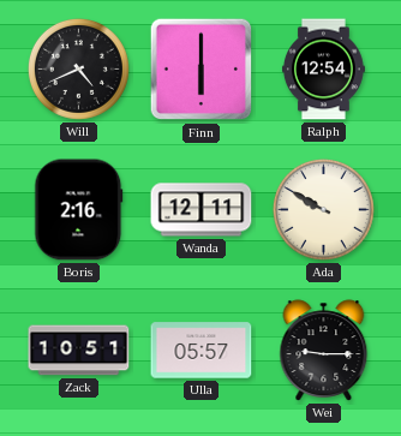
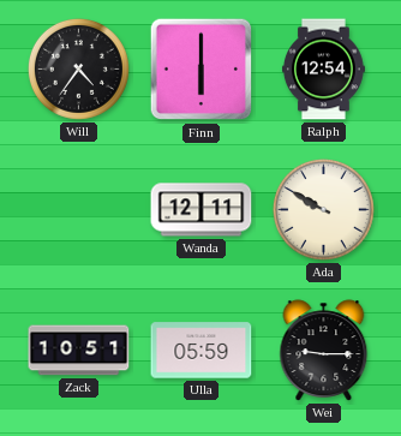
Will: 4:41 -> 4:36
Boris: 2:16 -> none
Ulla: 05:57 -> 05:59
